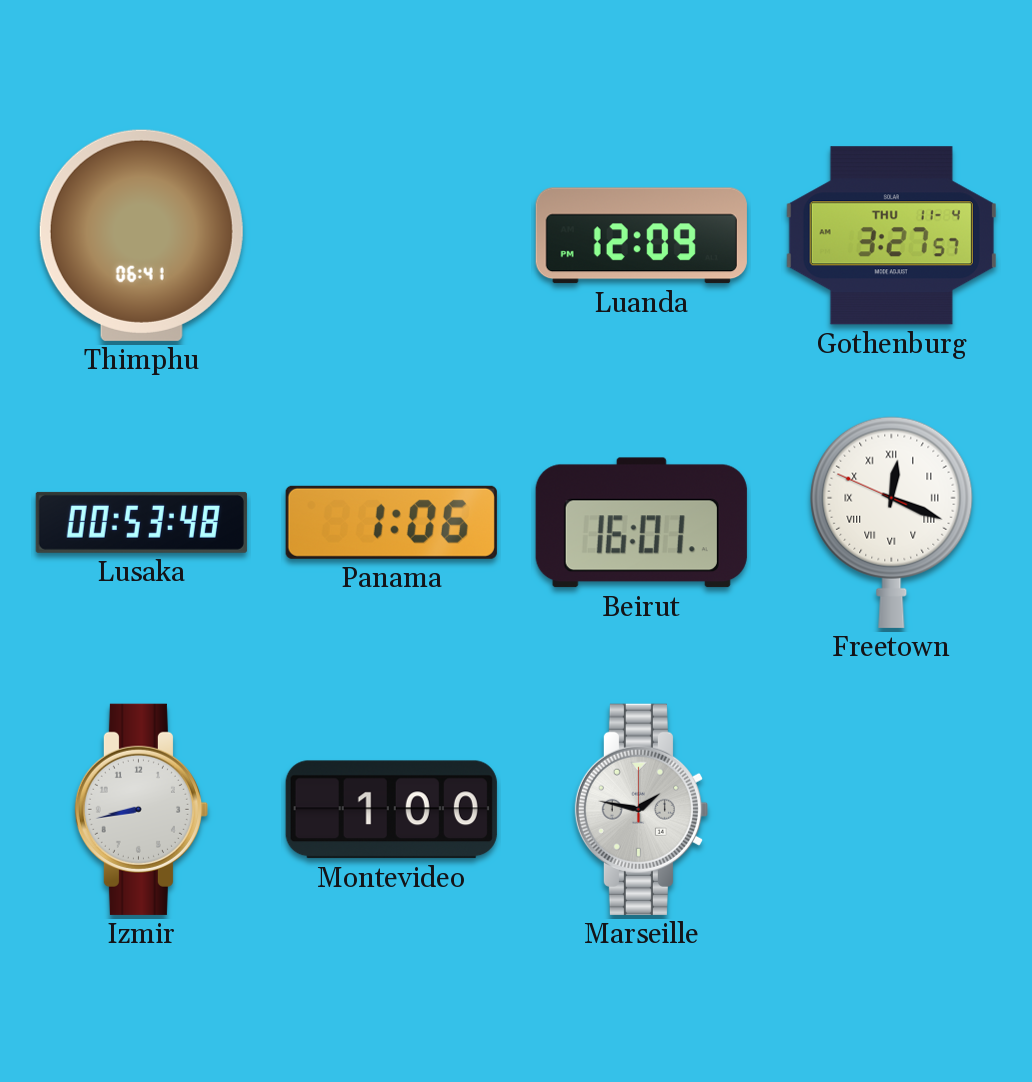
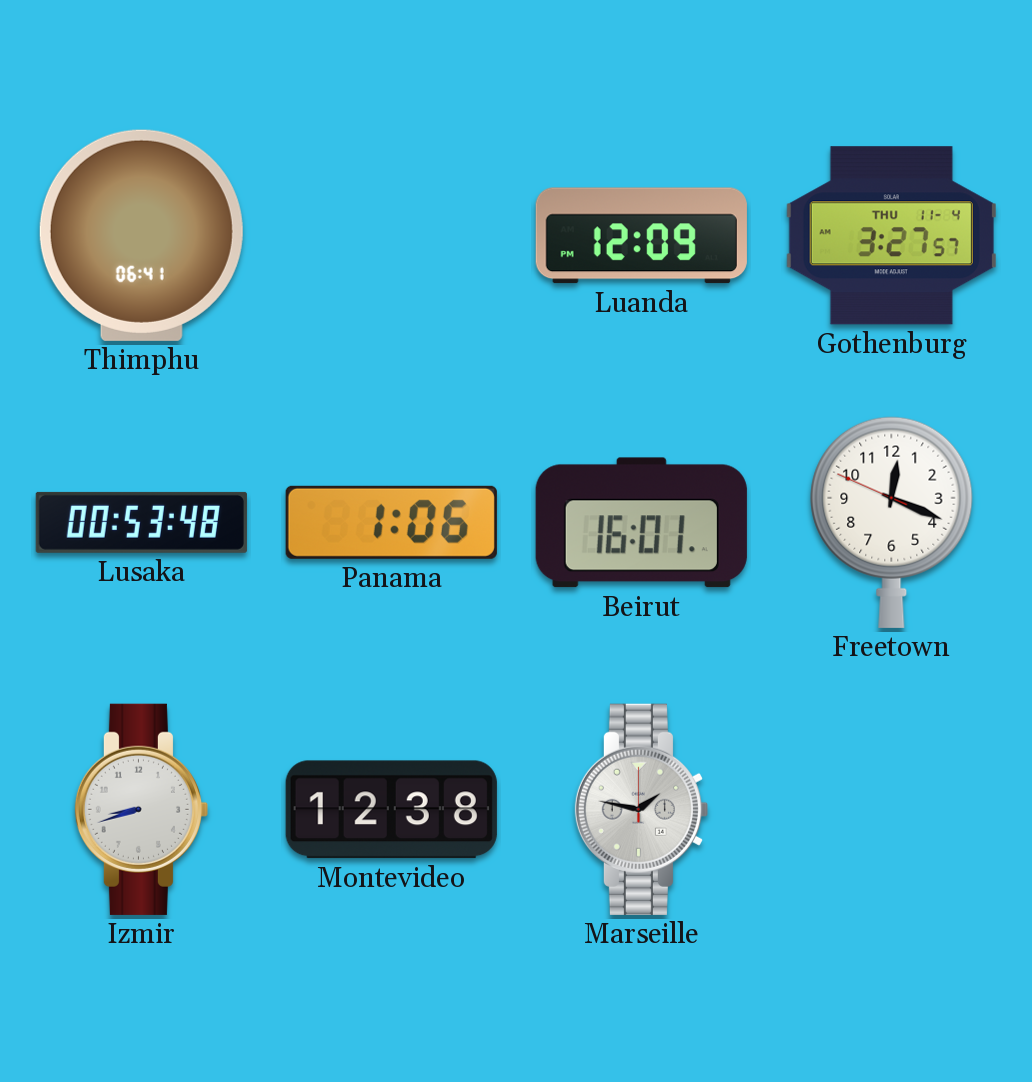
Freetown numerals: Roman -> Arabic
Izmir: 8:43 -> 8:42
Montevideo: 1:00 -> 12:38
